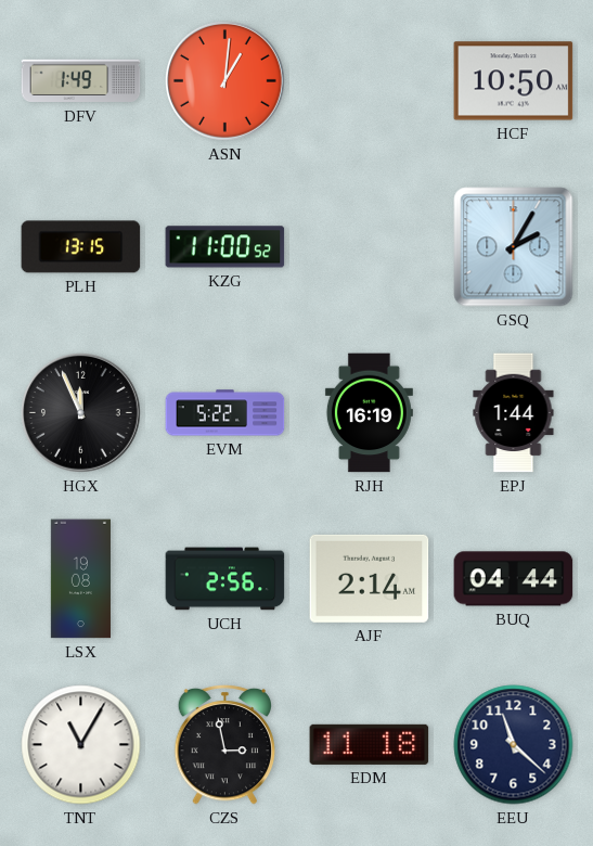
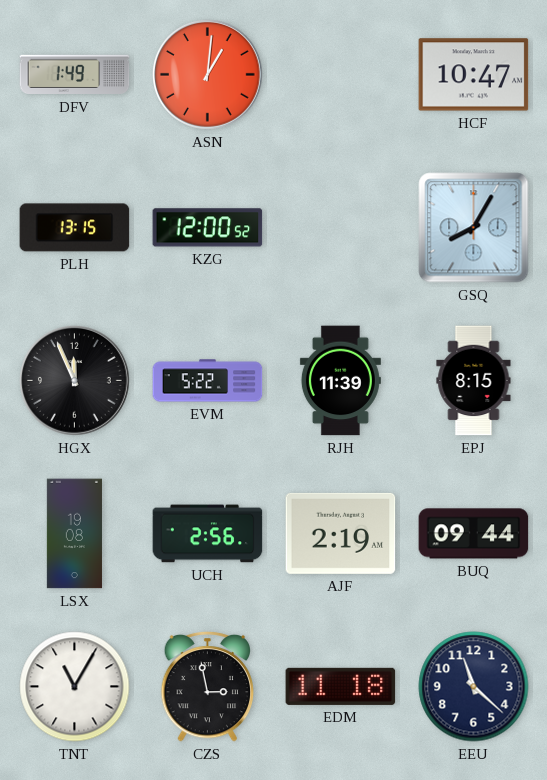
HCF: 10:50 -> 10:47
KZG: 11:00 -> 12:00
GSQ: 2:05 -> 8:05
RJH: 16:19 -> 11:39
EPJ: 1:44 -> 8:15
AJF: 2:14 -> 2:19
BUQ: 04:44 -> 09:44
